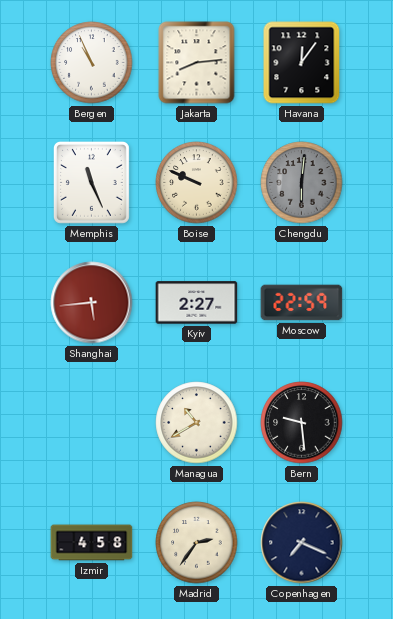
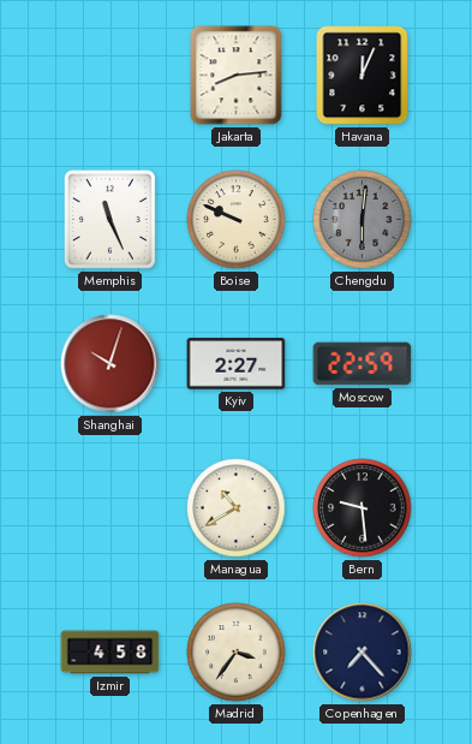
Bergen: 10:56 -> none
Havana: 12:06 -> 12:04
Shanghai: 5:44 -> 10:03
Madrid: 2:36 -> 3:36
Copenhagen: 7:19 -> 7:23
